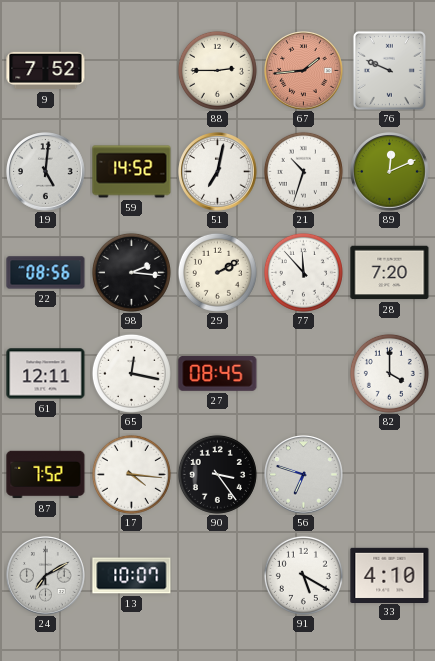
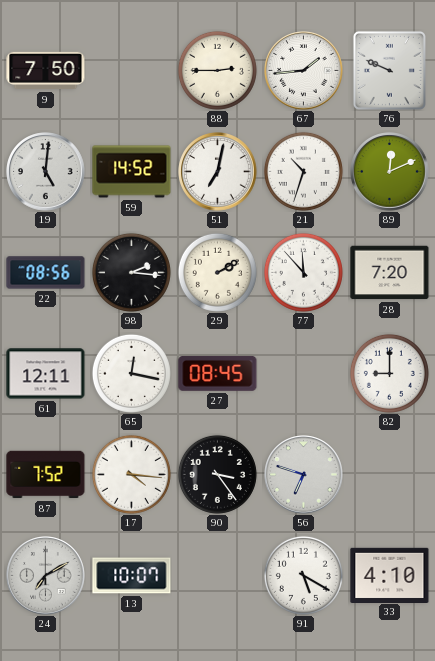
9: 7:52 -> 7:50
67 dial: salmon -> white
82: 4:00 -> 9:00
